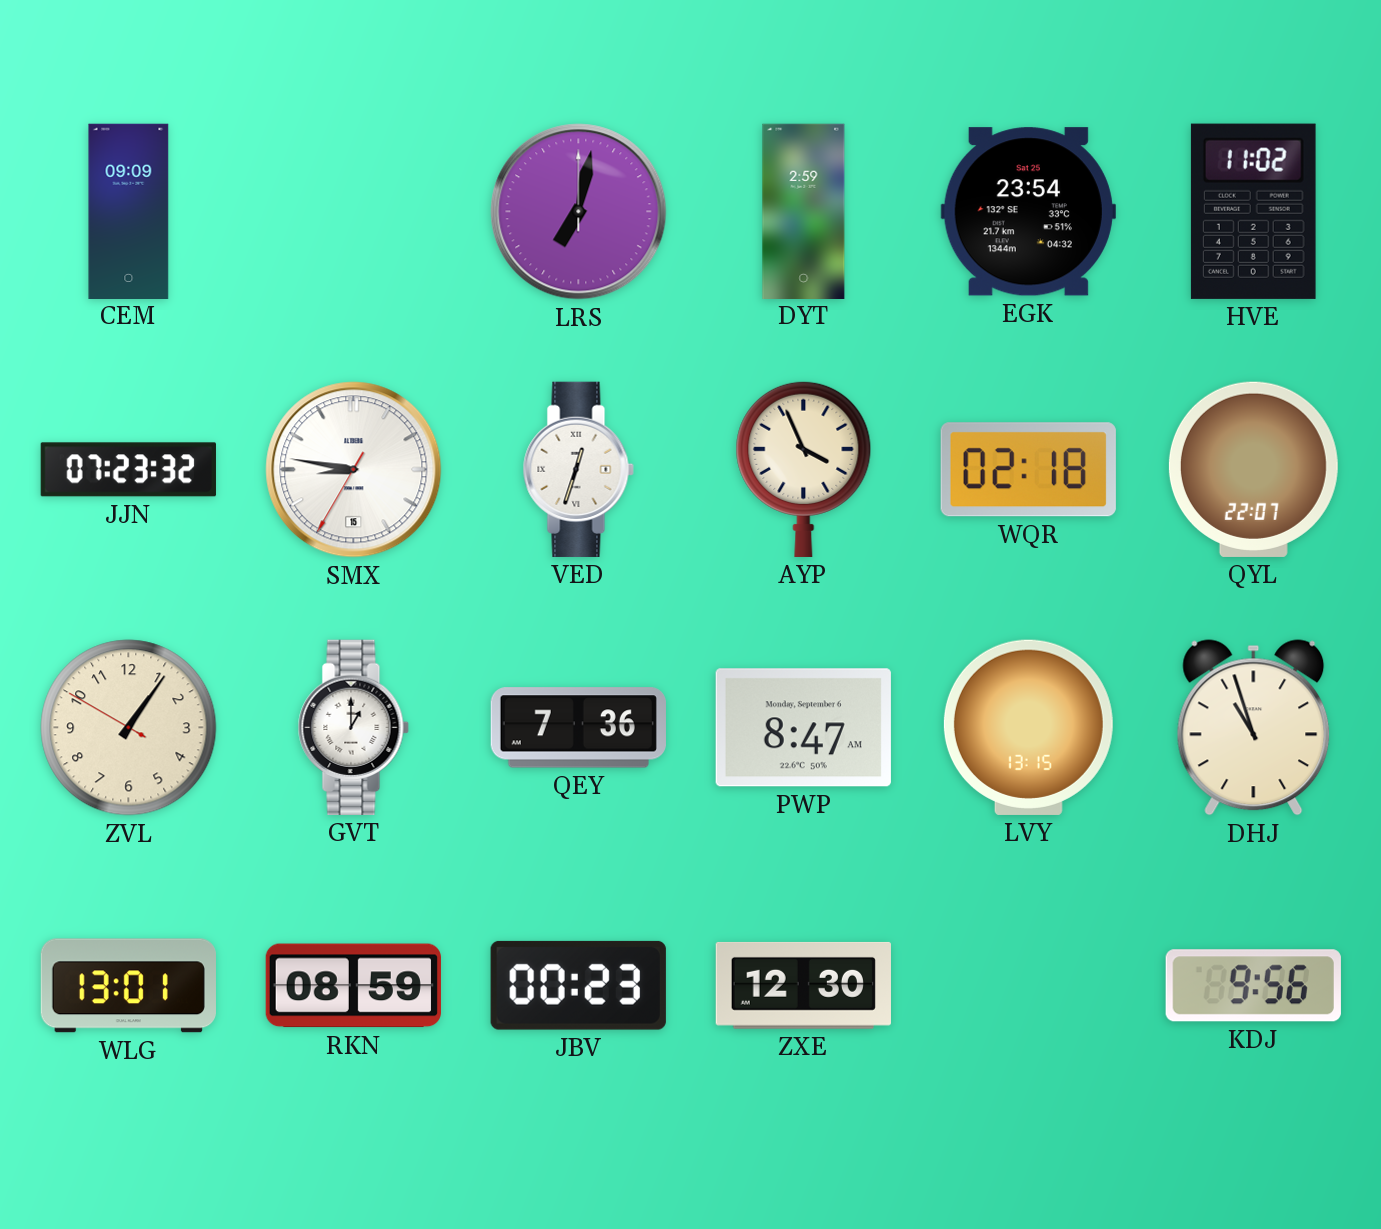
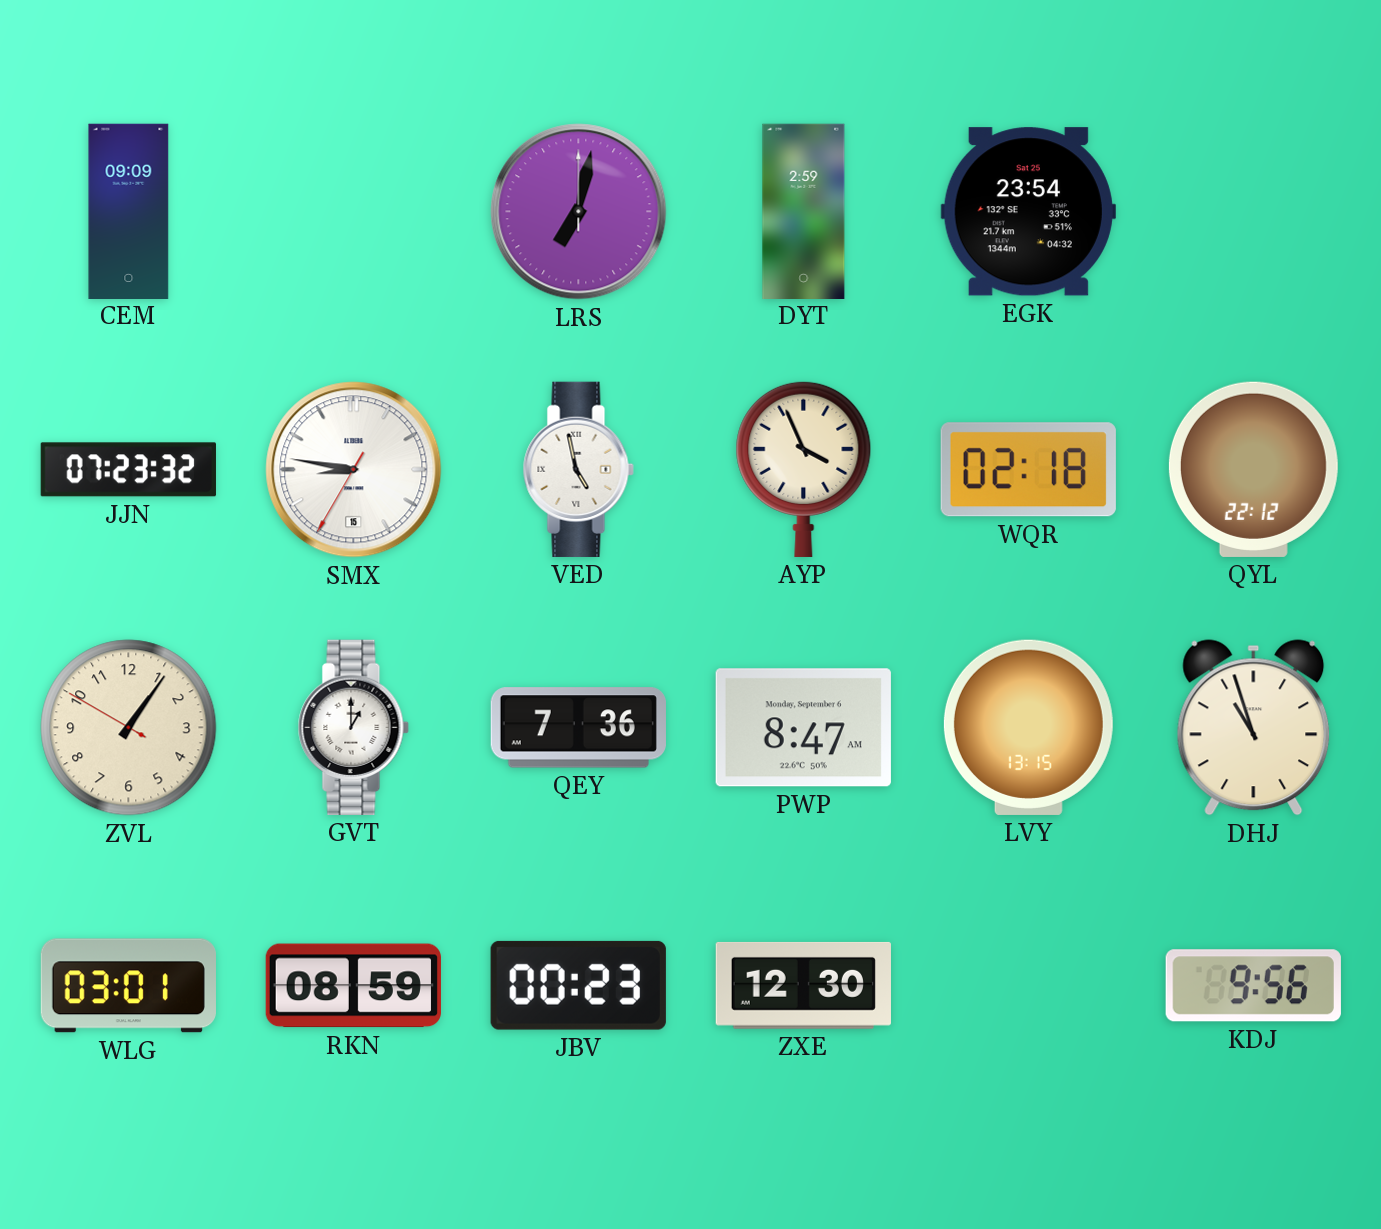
HVE: 11:02 -> none
VED: 12:33 -> 4:58
QYL: 22:07 -> 22:12
WLG: 13:01 -> 03:01
